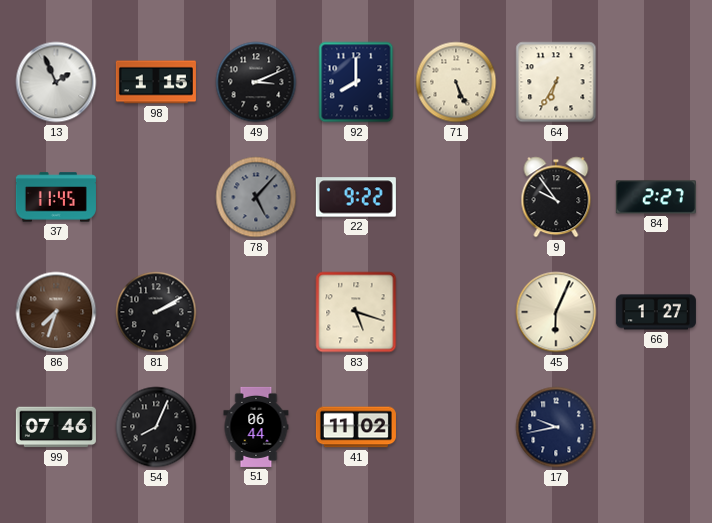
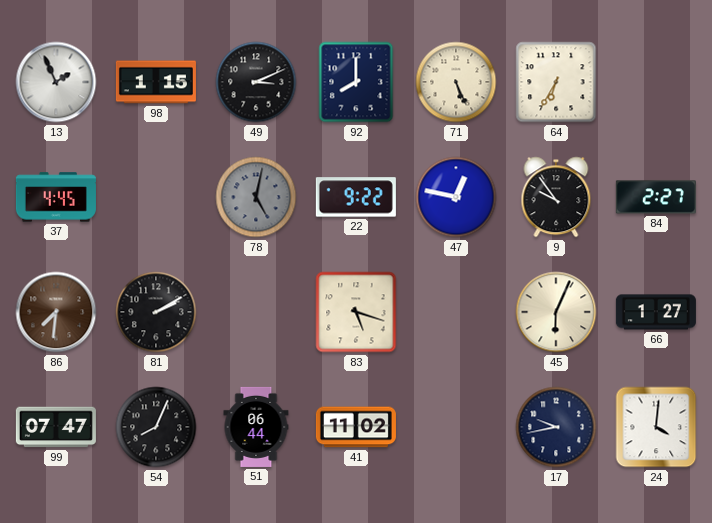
37: 11:45 -> 4:45
78: 5:07 -> 5:02
47: none -> 12:47
86: 7:33 -> 7:31
99: 07:46 -> 07:47
24: none -> 4:01
